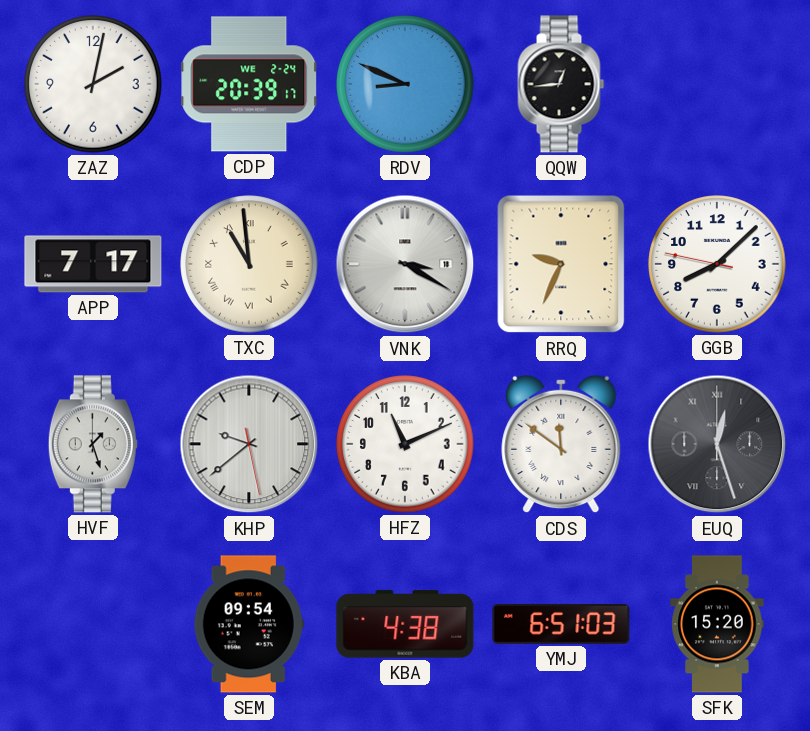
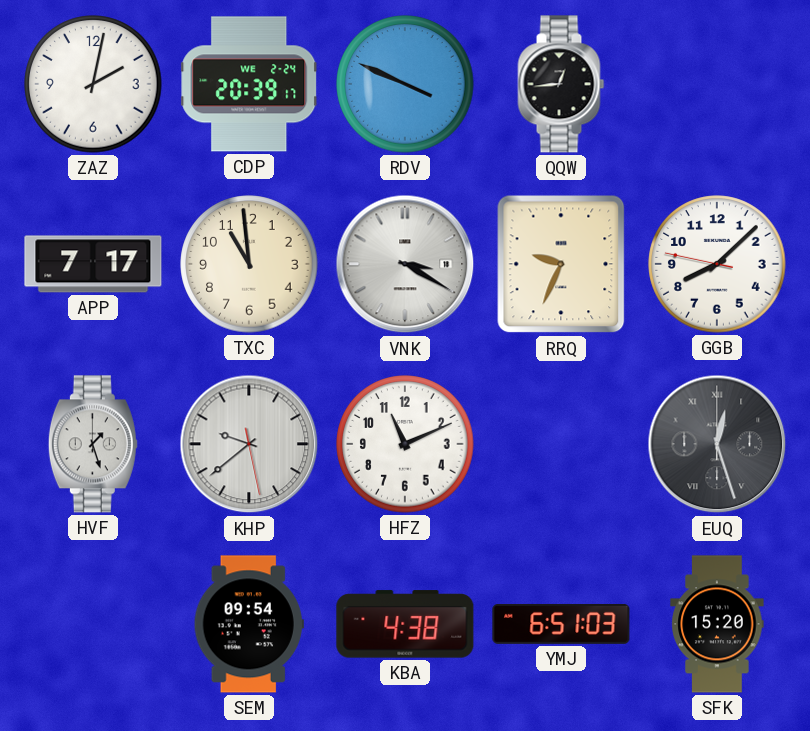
RDV: 8:49 -> 3:49
TXC numerals: Roman -> Arabic
CDS: 11:51 -> none
